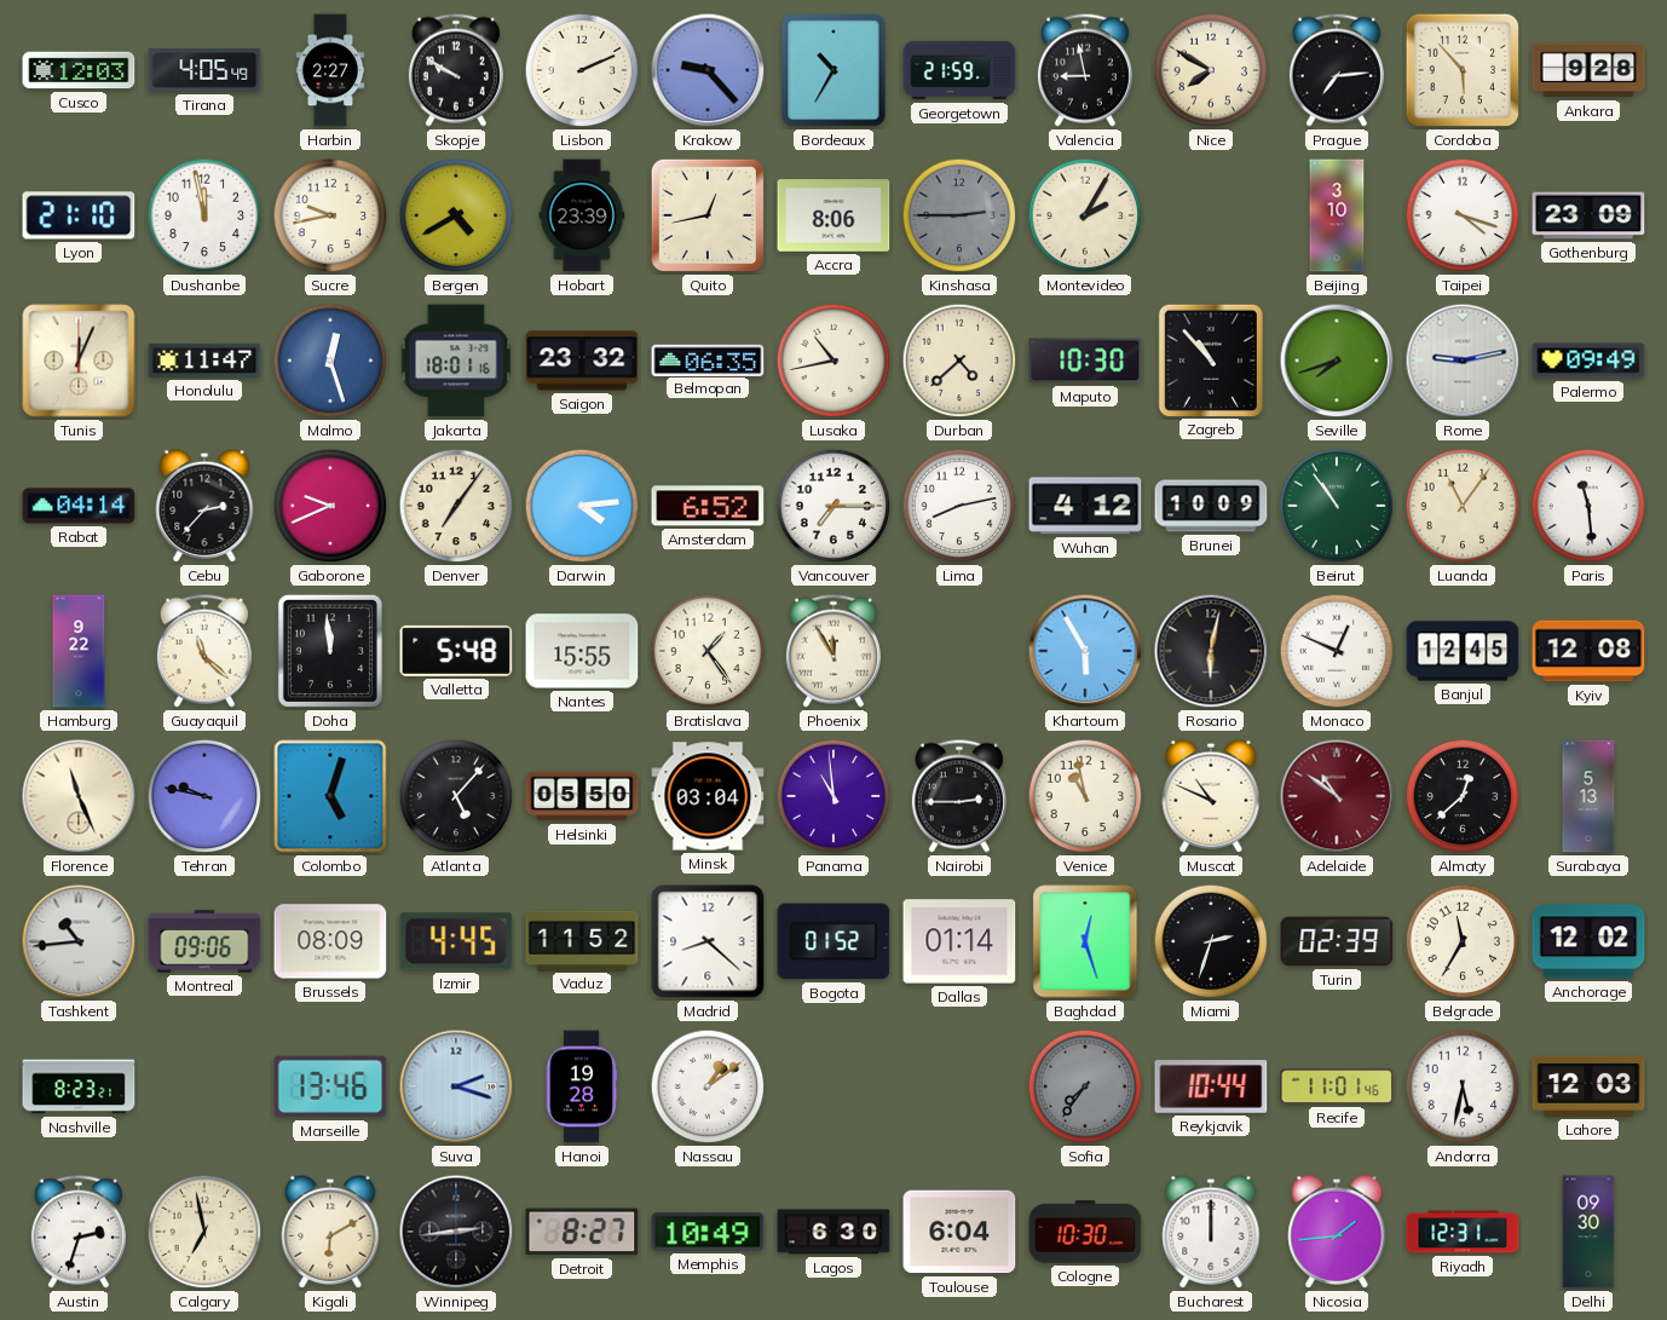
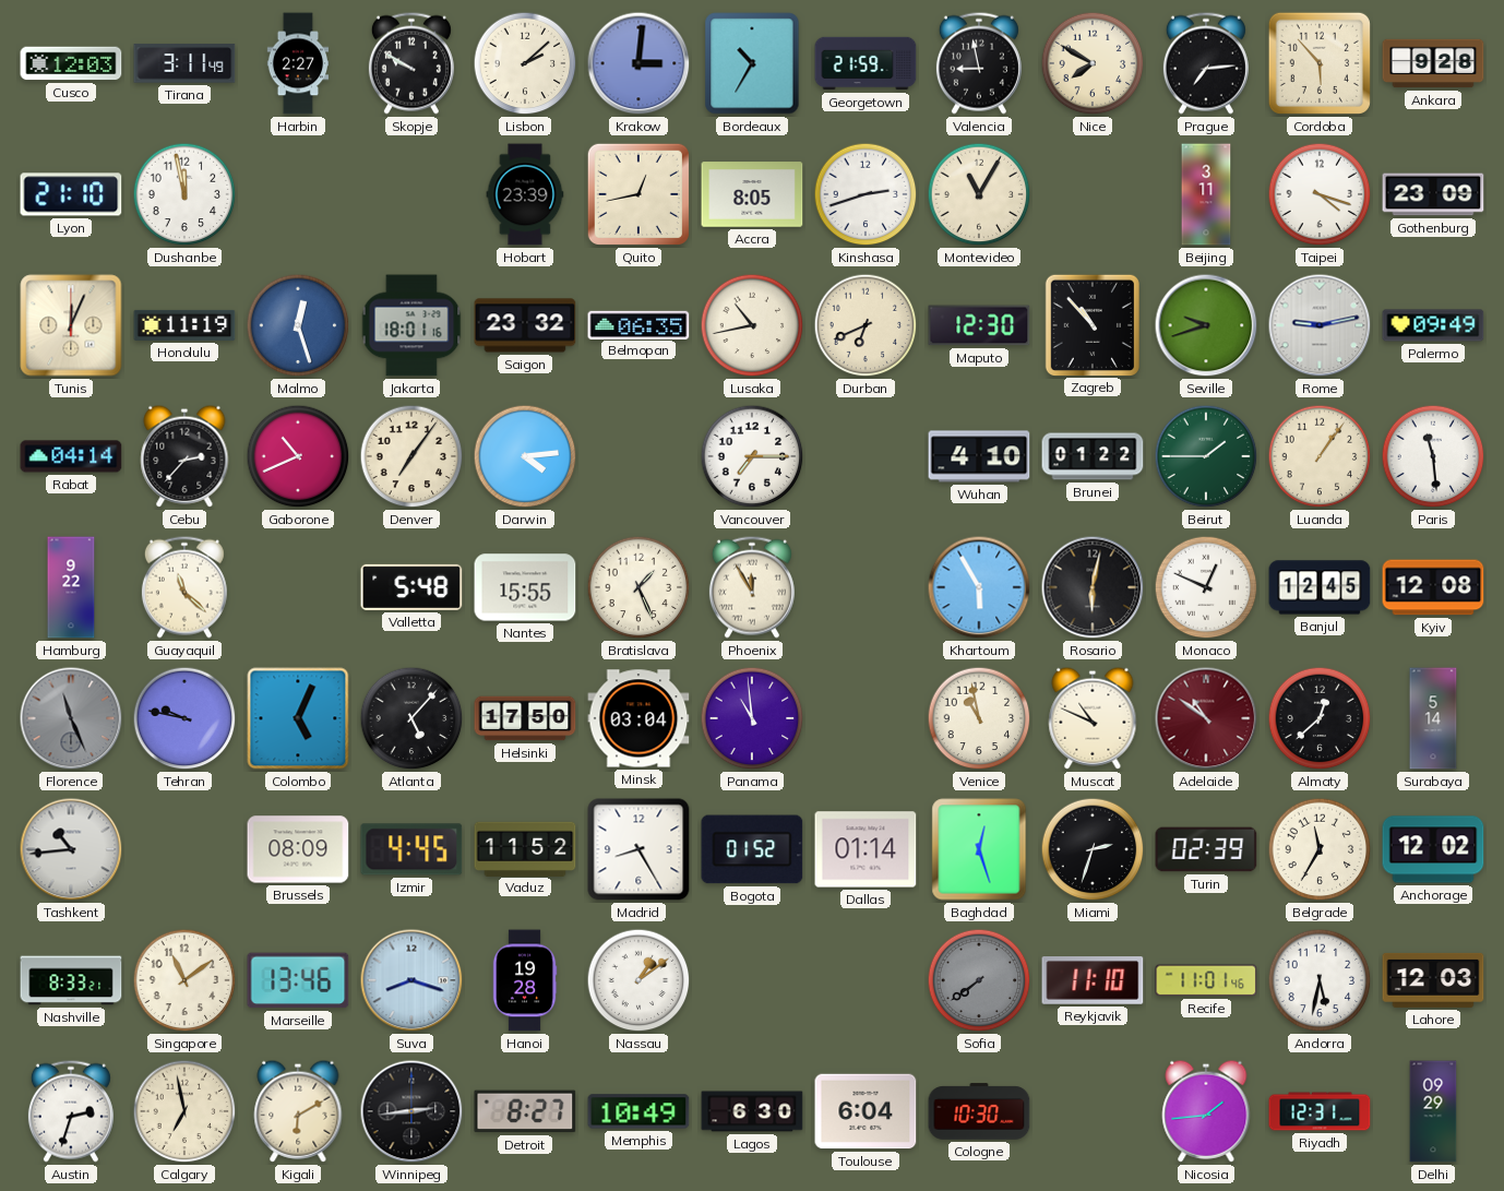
Tirana: 4:05 -> 3:11
Lisbon: 2:11 -> 2:08
Krakow: 9:23 -> 3:01
Sucre: 9:43 -> none
Bergen: 4:40 -> none
Accra: 8:06 -> 8:05
Kinshasa: 2:45 -> 2:42
Kinshasa dial: grey -> white
Montevideo: 2:05 -> 11:05
Beijing: 3:10 -> 3:11
Honolulu: 11:47 -> 11:19
Durban: 4:38 -> 6:41
Maputo: 10:30 -> 12:30
Seville: 7:42 -> 9:42
Gaborone: 9:41 -> 10:41
Amsterdam: 6:52 -> none
Lima: 8:13 -> none
Wuhan: 4:12 -> 4:10
Brunei: 10:09 -> 01:22
Beirut: 10:54 -> 1:45
Luanda: 11:06 -> 1:06
Doha: 11:59 -> none
Bratislava: 1:24 -> 1:26
Florence dial: cream -> grey
Colombo: 5:03 -> 5:04
Helsinki: 05:50 -> 17:50
Nairobi: 2:45 -> none
Surabaya: 5:13 -> 5:14
Montreal: 09:06 -> none
Madrid: 8:22 -> 8:25
Nashville: 8:23 -> 8:33
Singapore: none -> 11:09
Suva: 2:18 -> 8:18
Sofia: 7:36 -> 7:39
Reykjavik: 10:44 -> 11:10
Bucharest: 12:00 -> none
Delhi: 09:30 -> 09:29
